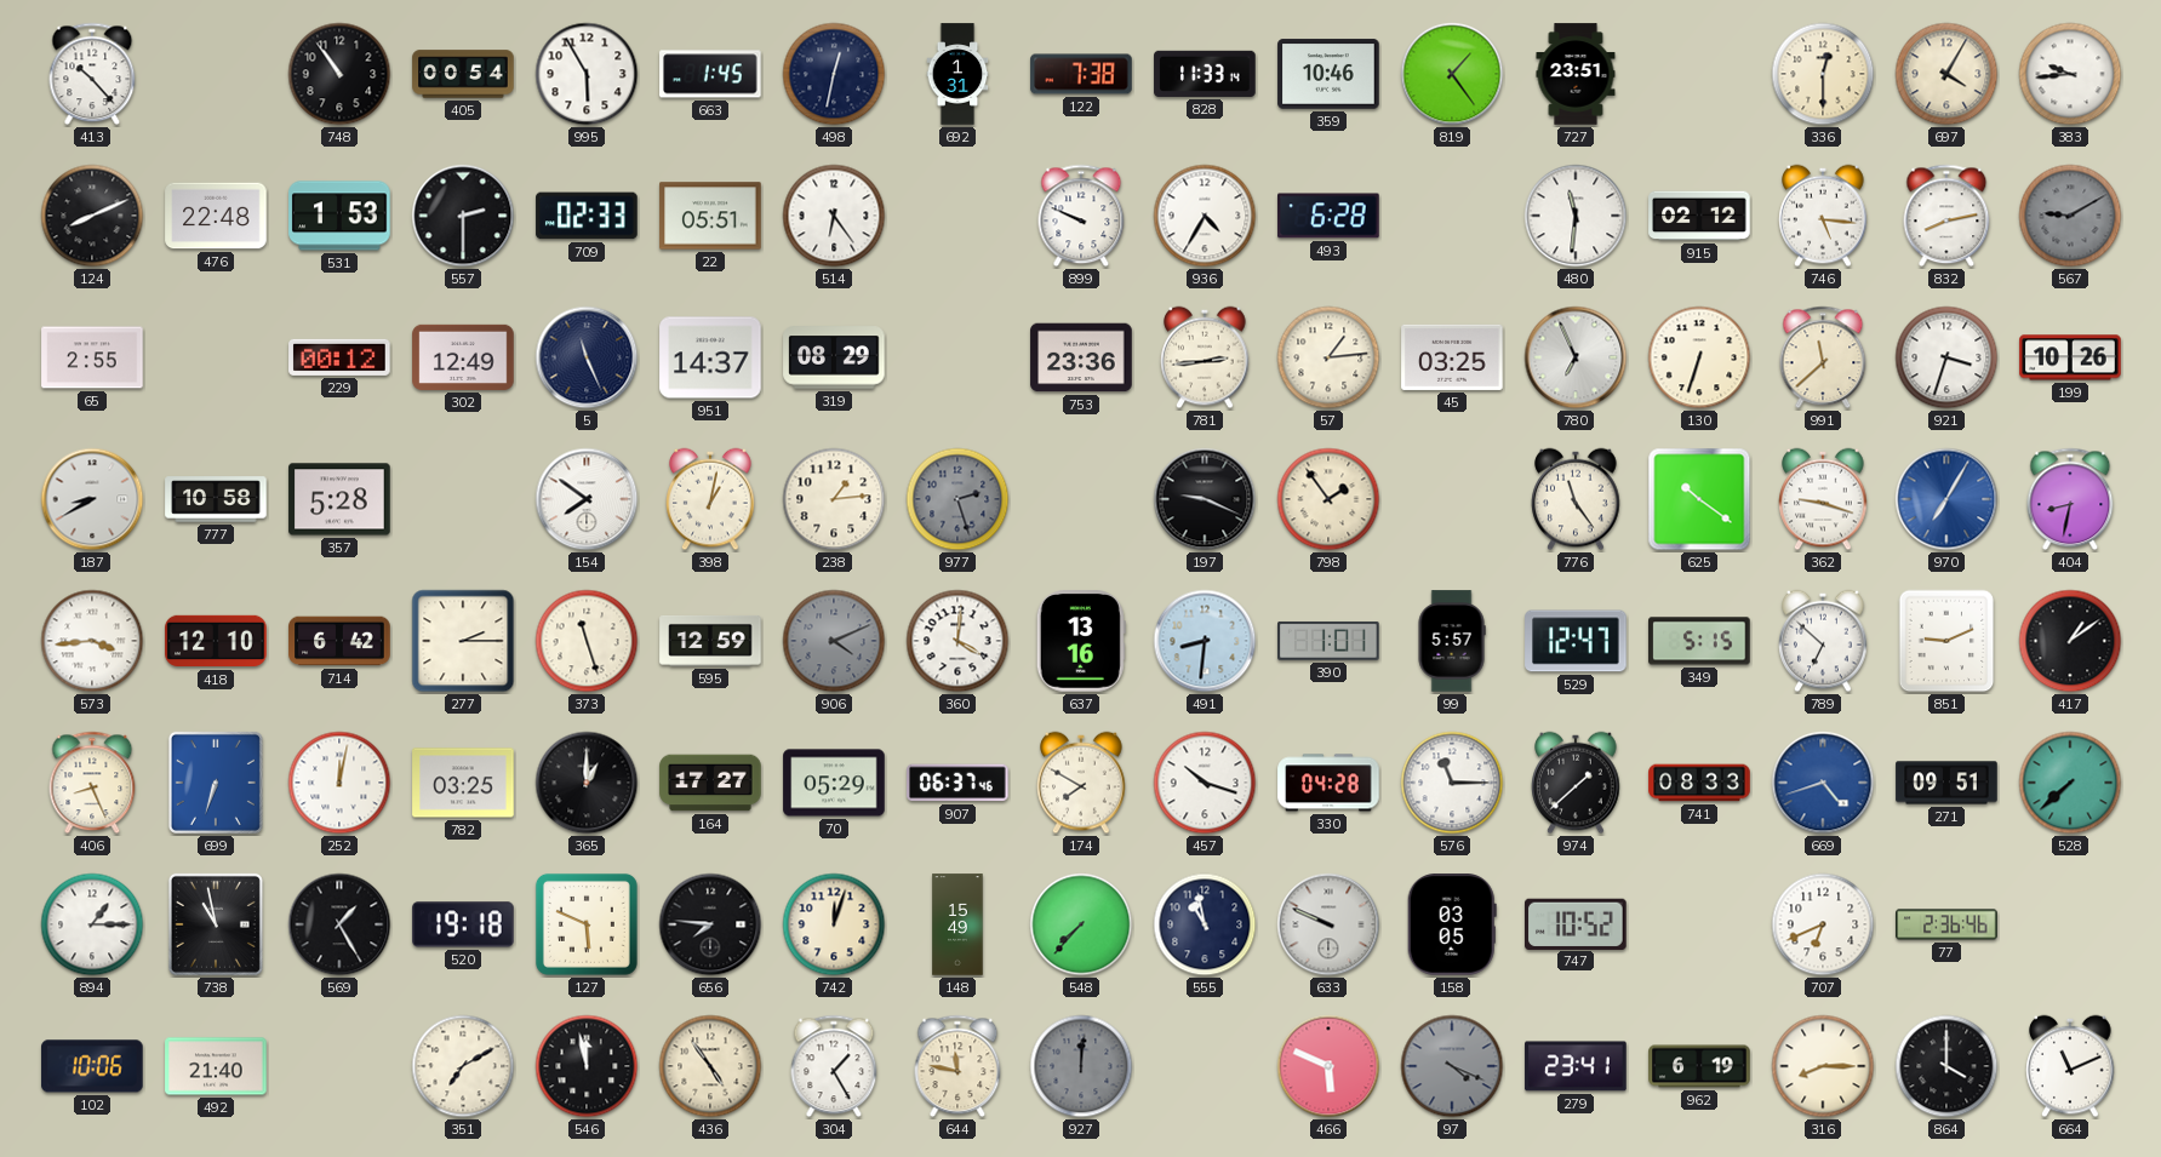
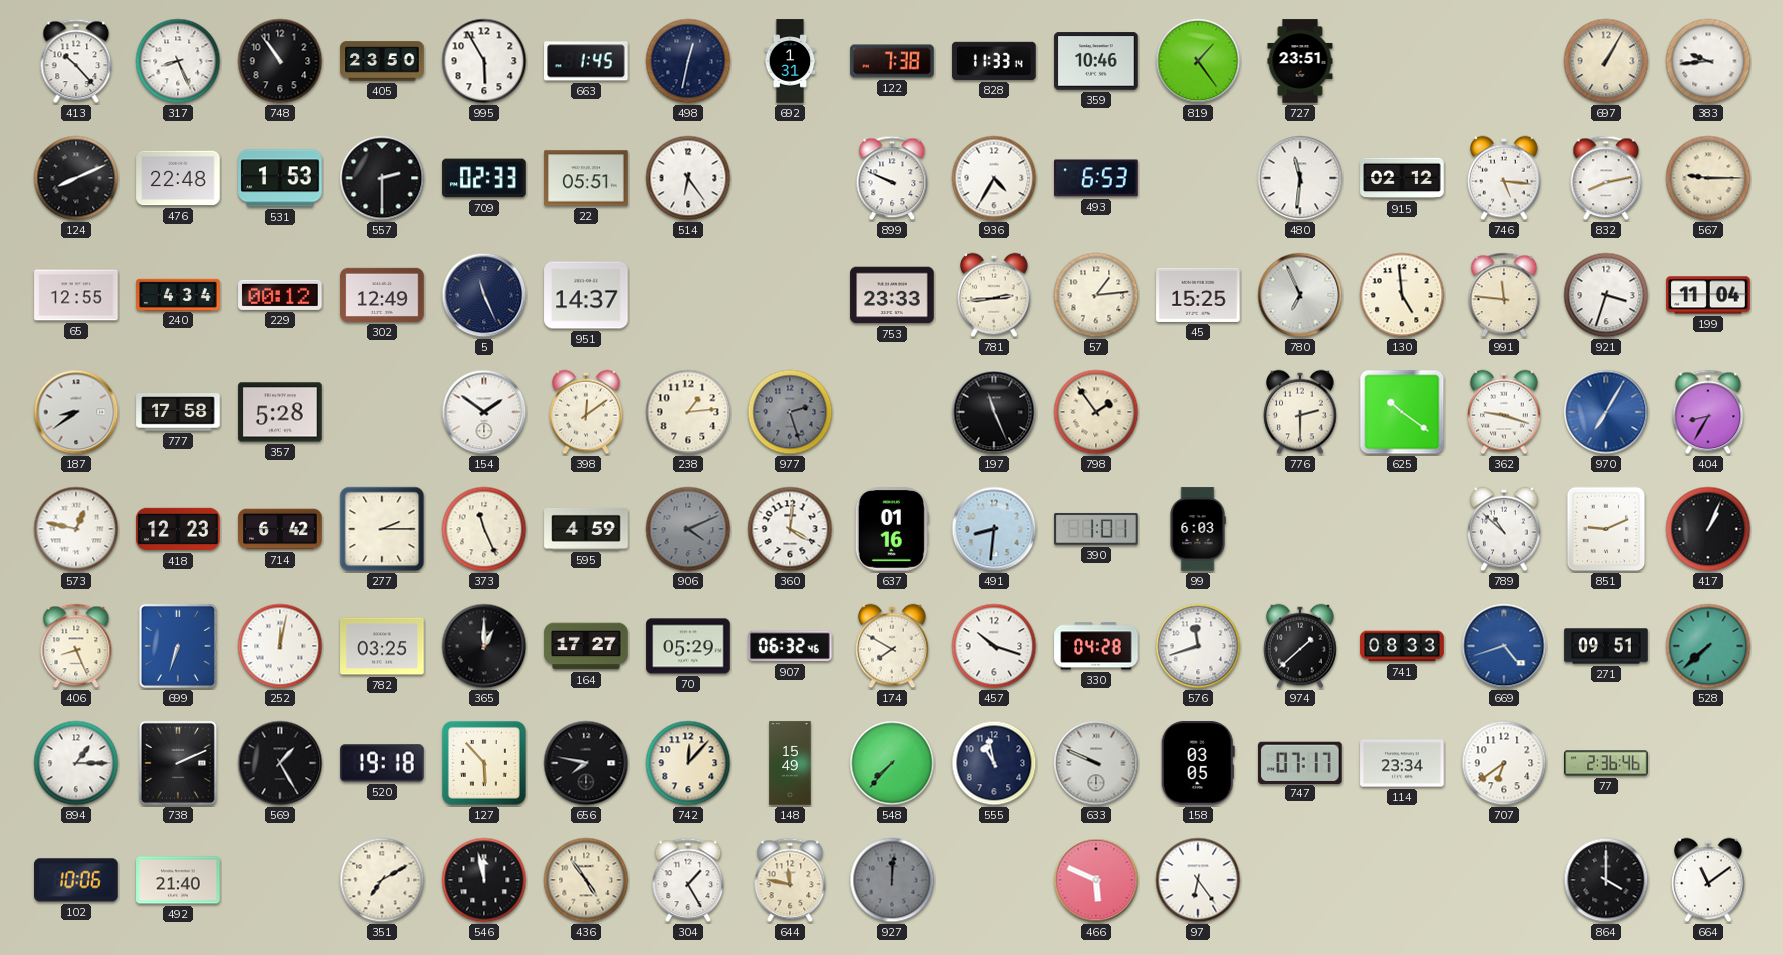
317: none -> 8:26
405: 00:54 -> 23:50
336: 12:30 -> none
697: 4:05 -> 1:05
493: 6:28 -> 6:53
567: 9:10 -> 9:15
567 dial: grey -> cream
65: 2:55 -> 12:55
240: none -> 4:34
319: 08:29 -> none
753: 23:36 -> 23:33
45: 03:25 -> 15:25
130: 6:33 -> 4:59
991: 11:38 -> 11:46
199: 10:26 -> 11:04
187: 8:40 -> 8:39
777: 10:58 -> 17:58
154: 7:51 -> 1:51
398: 1:02 -> 12:09
197: 9:19 -> 11:26
776: 11:24 -> 2:30
404: 8:32 -> 8:35
573: 3:44 -> 12:47
418: 12:10 -> 12:23
373: 11:27 -> 11:26
595: 12:59 -> 4:59
637: 13:16 -> 01:16
99: 5:57 -> 6:03
529: 12:47 -> none
349: 5:15 -> none
789: 6:52 -> 10:52
417: 1:09 -> 1:04
907: 06:37 -> 06:32
576: 11:15 -> 11:42
738: 10:58 -> 2:11
127: 5:49 -> 5:53
656: 7:46 -> 7:47
742: 12:03 -> 12:07
747: 10:52 -> 07:17
114: none -> 23:34
707: 6:41 -> 6:39
97: 4:19 -> 6:24
97 dial: grey -> white
279: 23:41 -> none
962: 6:19 -> none
316: 8:15 -> none
664: 11:11 -> 11:09
